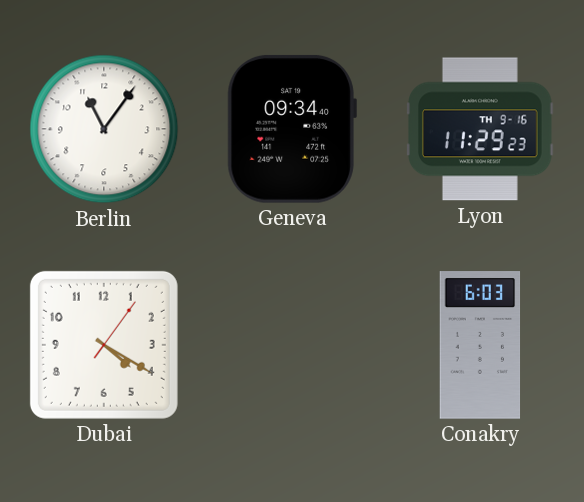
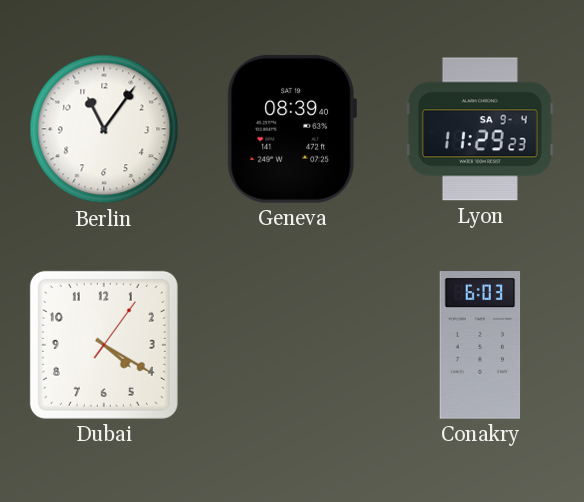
Geneva: 09:34 -> 08:39
Lyon date: TH 9-16 -> SA 9-4
